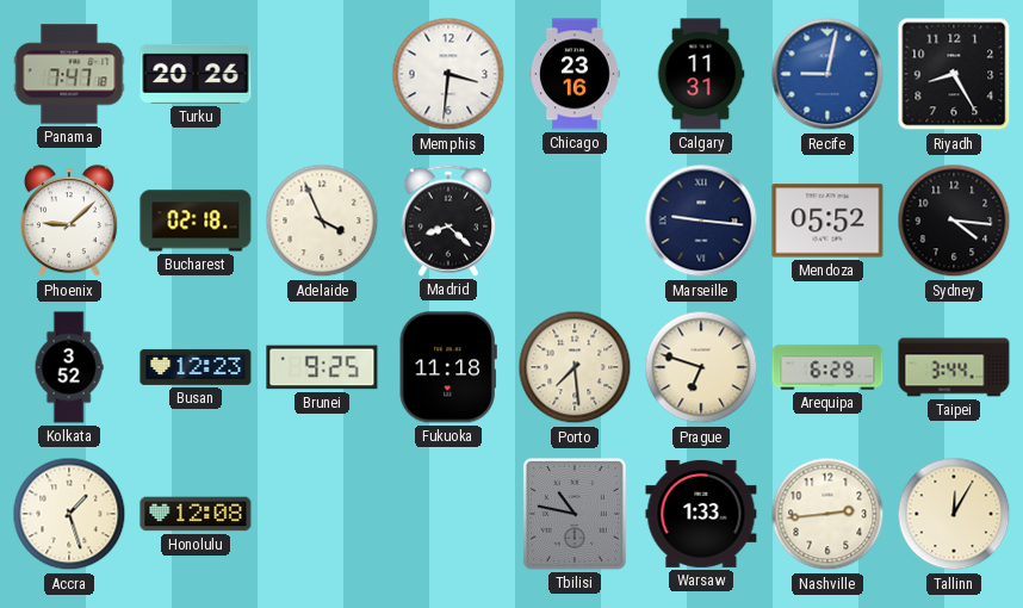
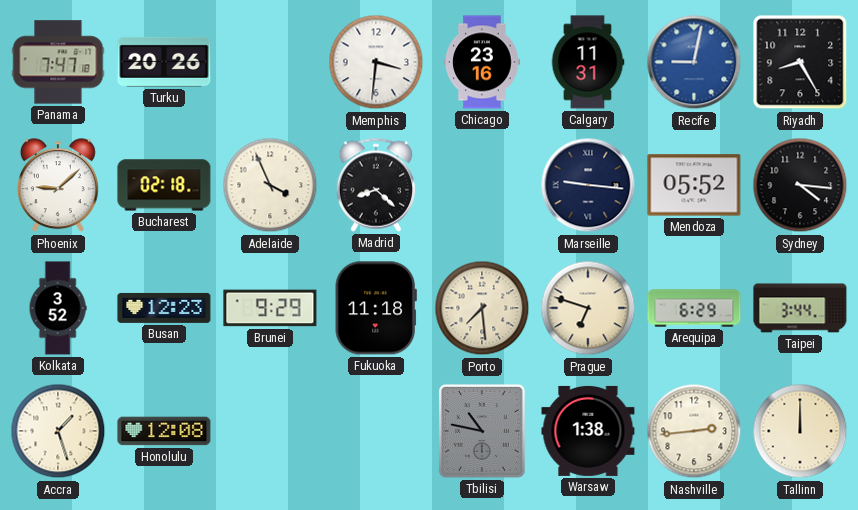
Brunei: 9:25 -> 9:29
Warsaw: 1:33 -> 1:38
Tallinn: 12:05 -> 12:00
